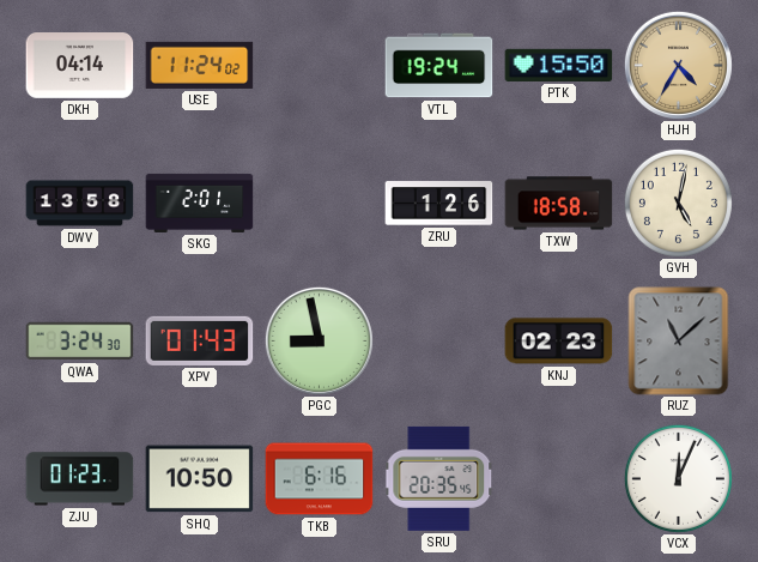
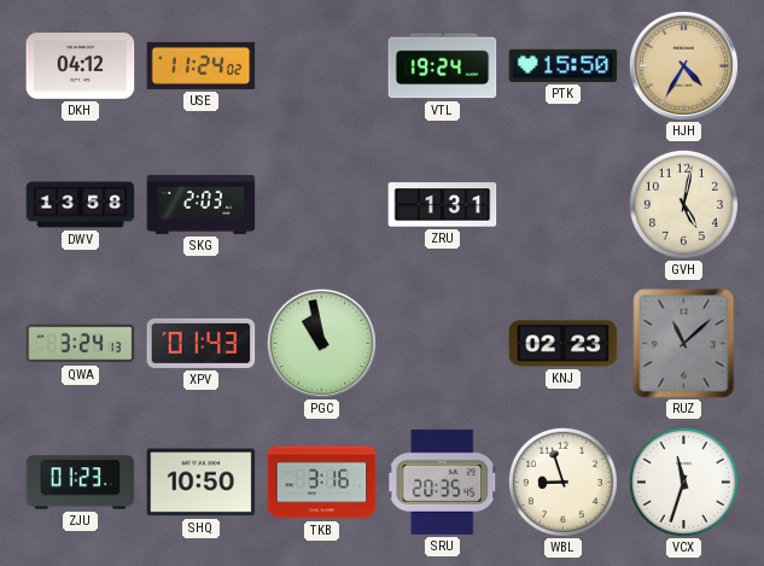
DKH: 04:14 -> 04:12
SKG: 2:01 -> 2:03
ZRU: 1:26 -> 1:31
TXW: 18:58 -> none
QWA: 3:24:30 -> 3:24:13
PGC: 8:58 -> 10:58
TKB: 6:16 -> 3:16
WBL: none -> 8:57
VCX: 12:04 -> 11:33
